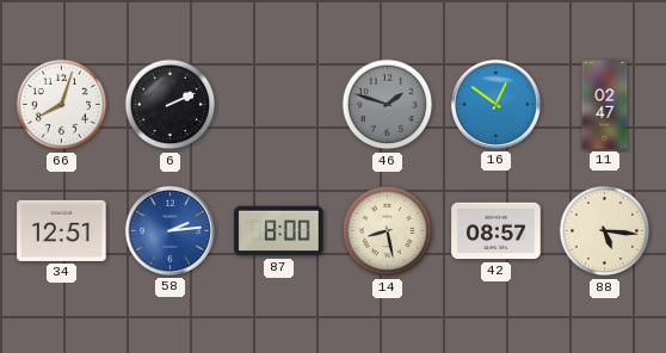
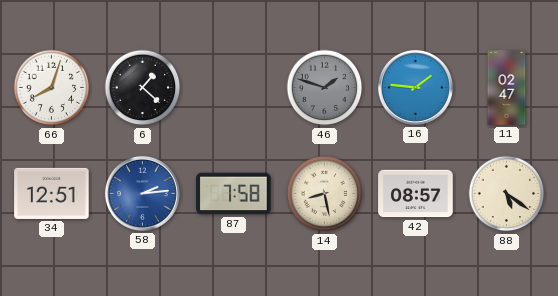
6: 2:11 -> 1:22
16: 12:51 -> 1:46
87: 8:00 -> 7:58
88: 5:16 -> 5:21
